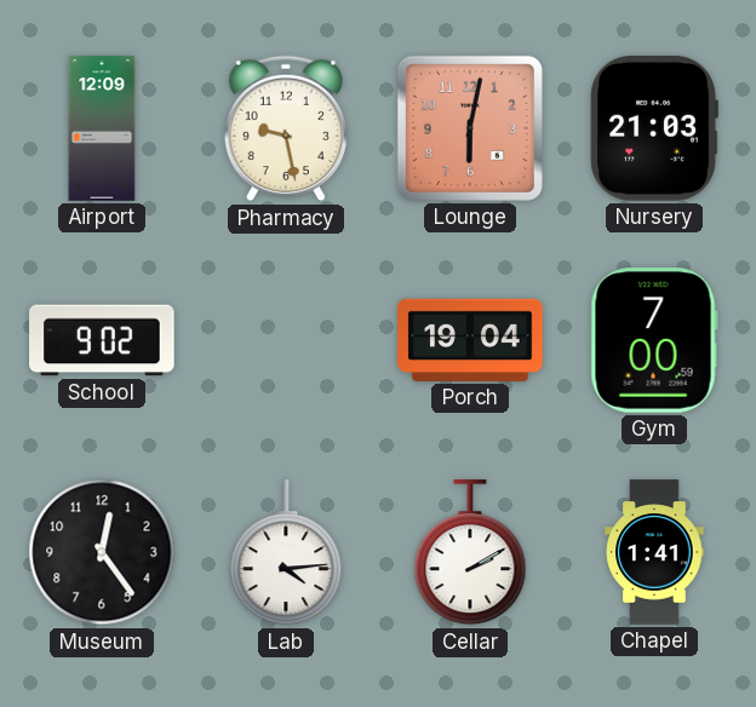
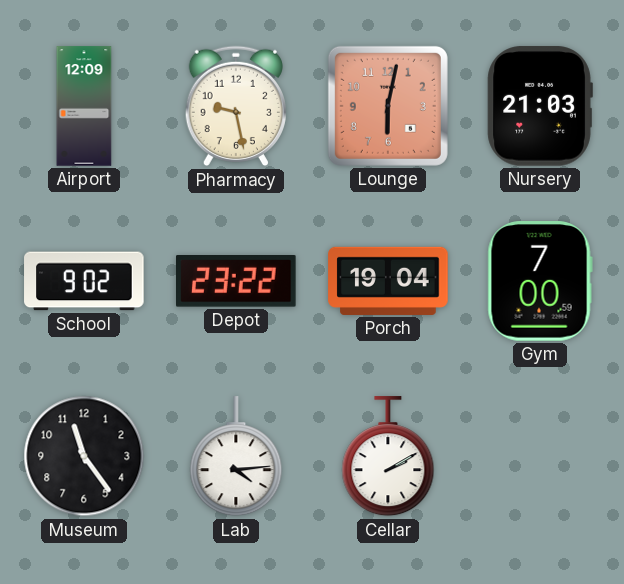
Depot: none -> 23:22
Museum: 12:24 -> 11:24
Chapel: 1:41 -> none
